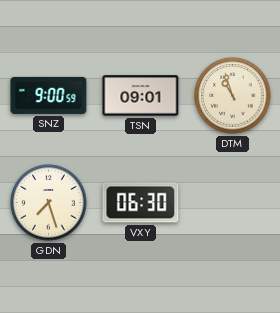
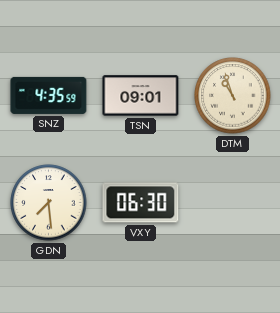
SNZ: 9:00 -> 4:35
GDN: 7:27 -> 7:29
